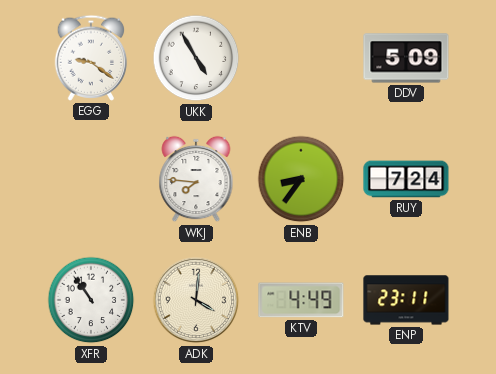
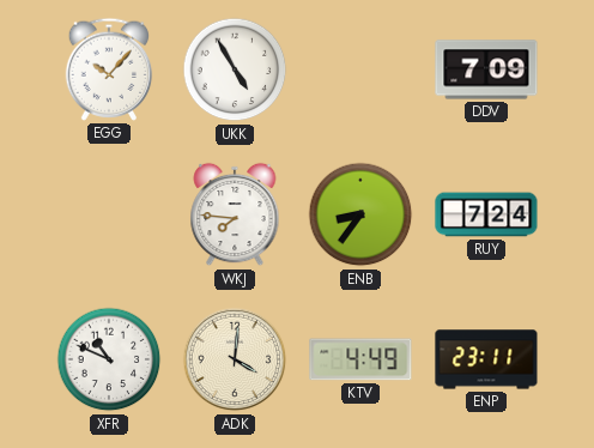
EGG: 9:21 -> 10:07
DDV: 5:09 -> 7:09
XFR: 10:54 -> 10:49
